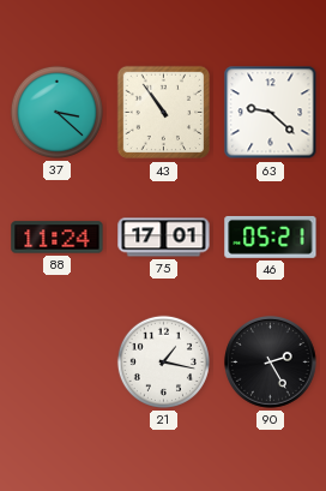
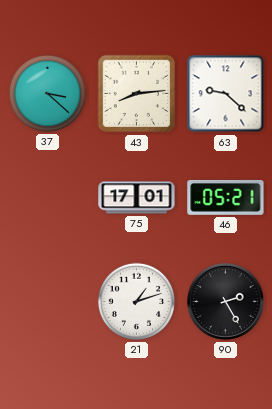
43: 10:54 -> 8:14
88: 11:24 -> none
21: 1:17 -> 1:12
